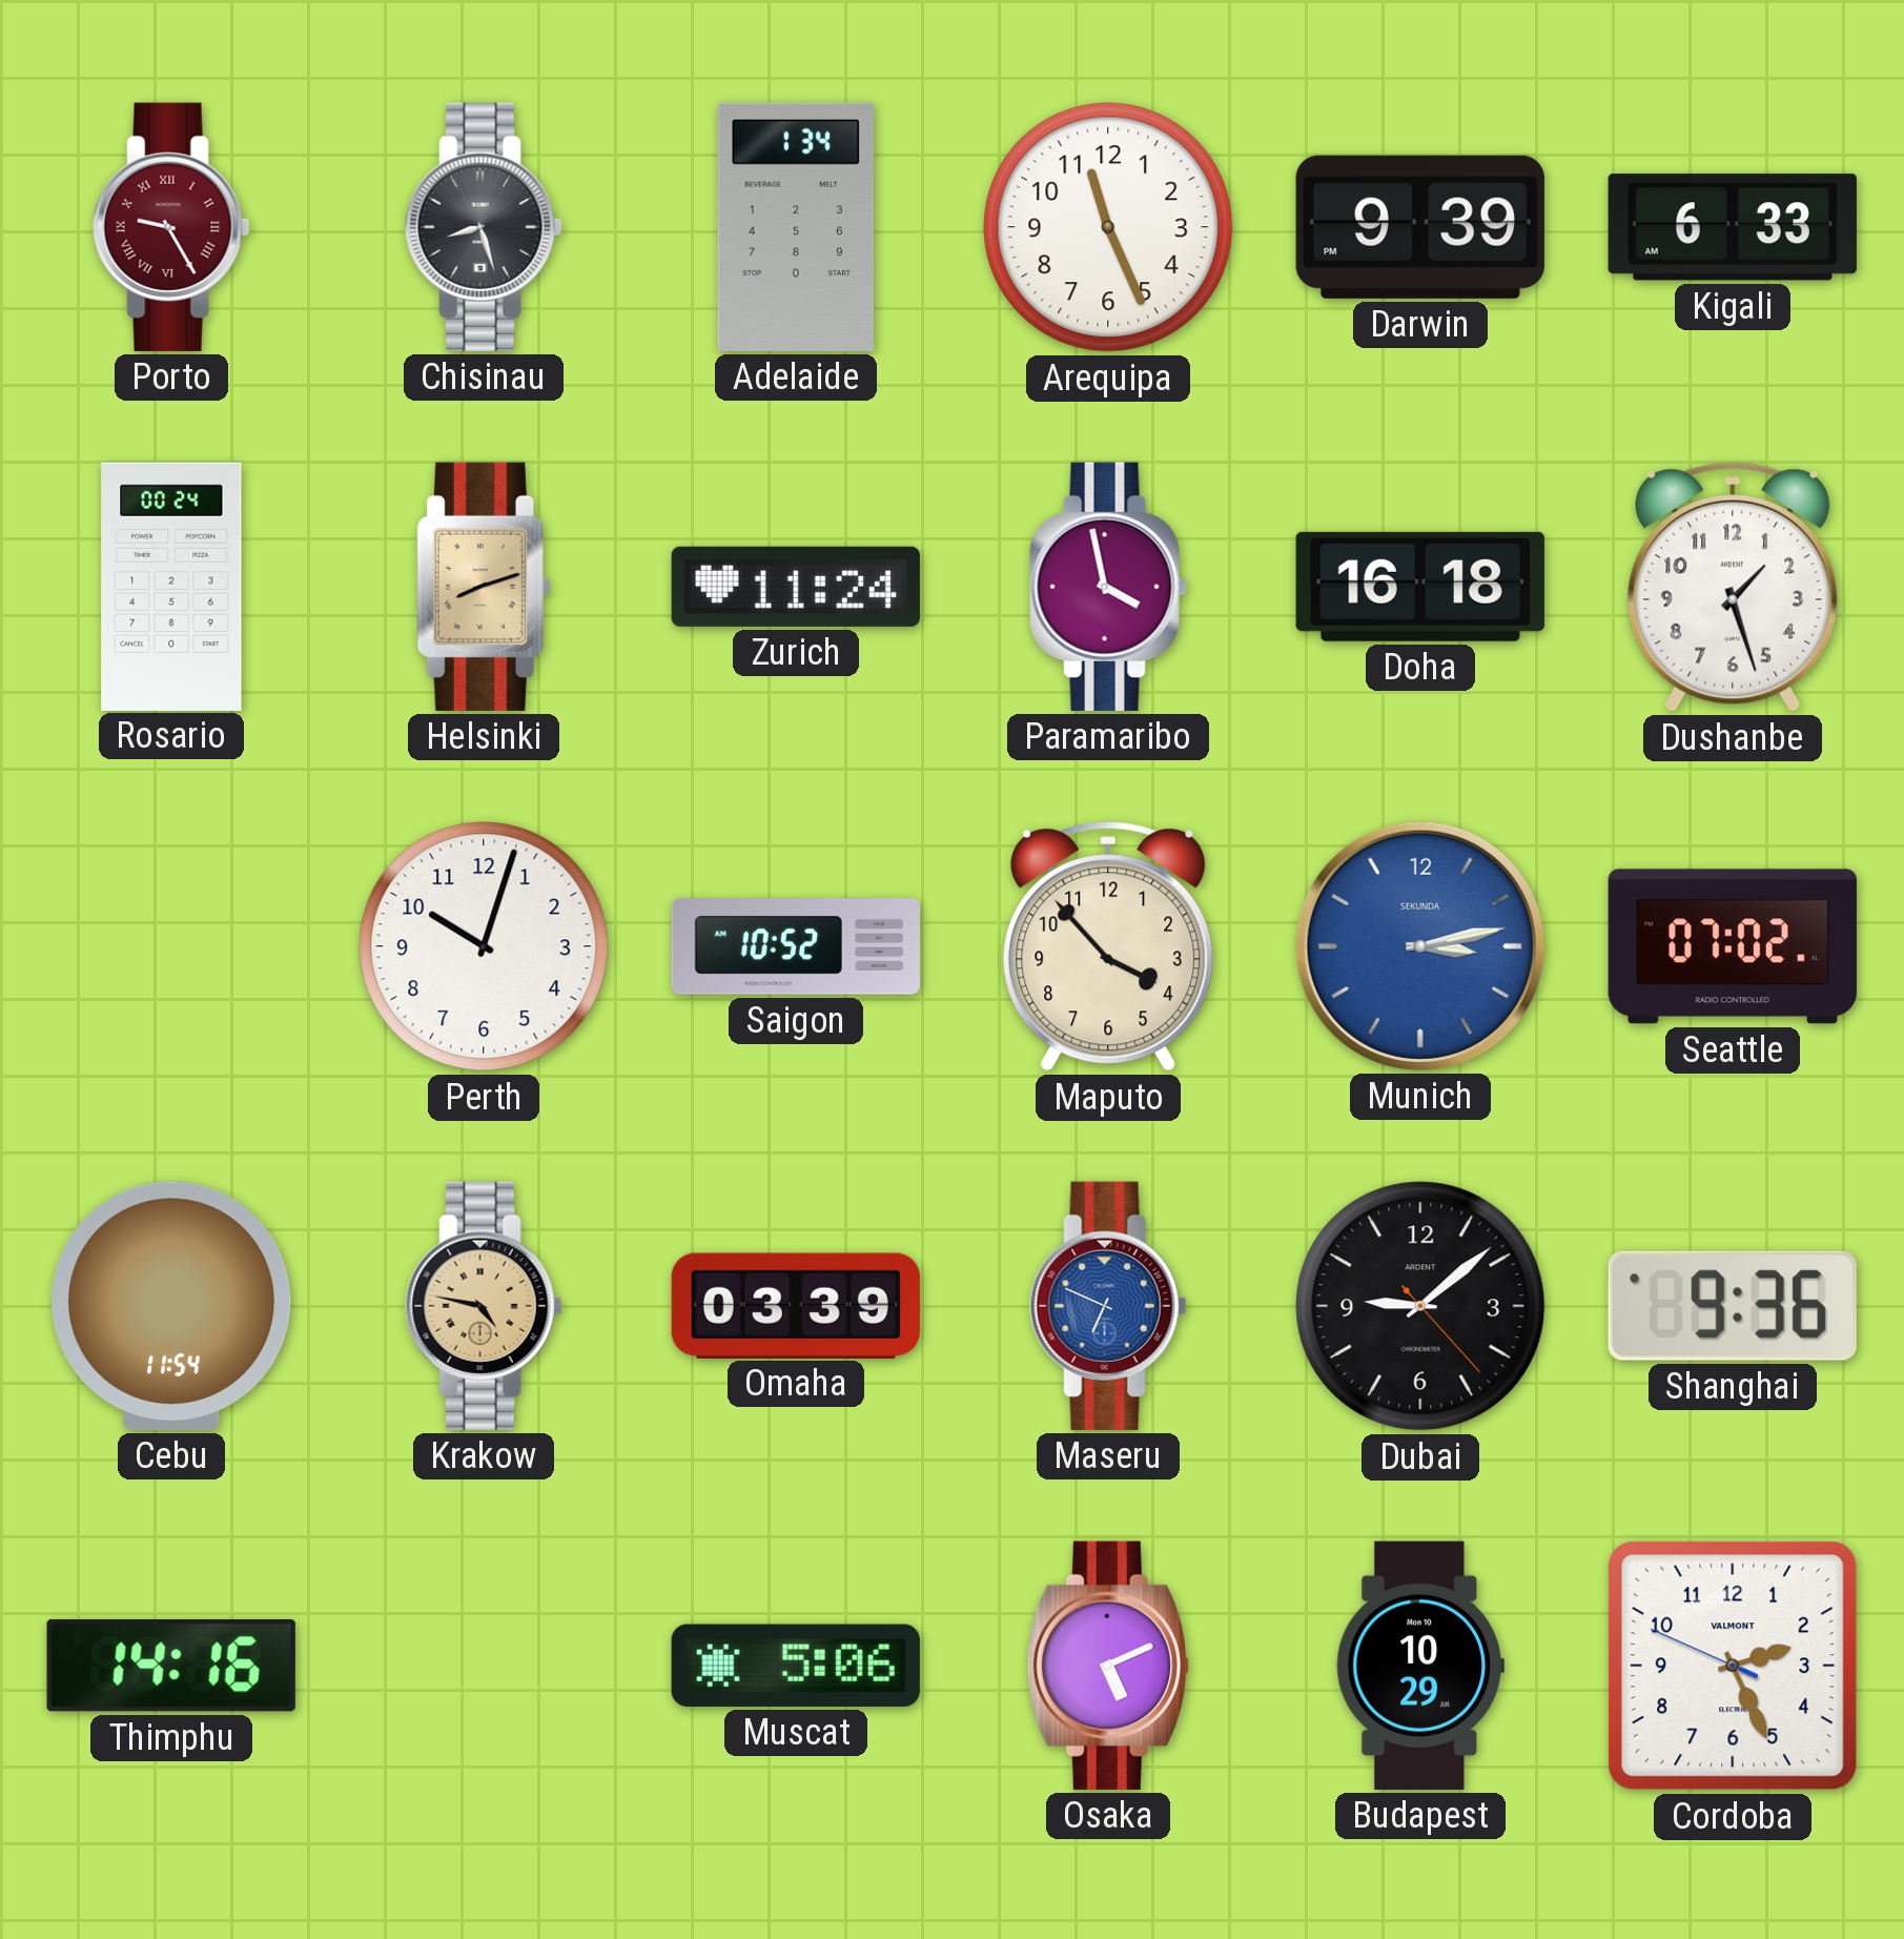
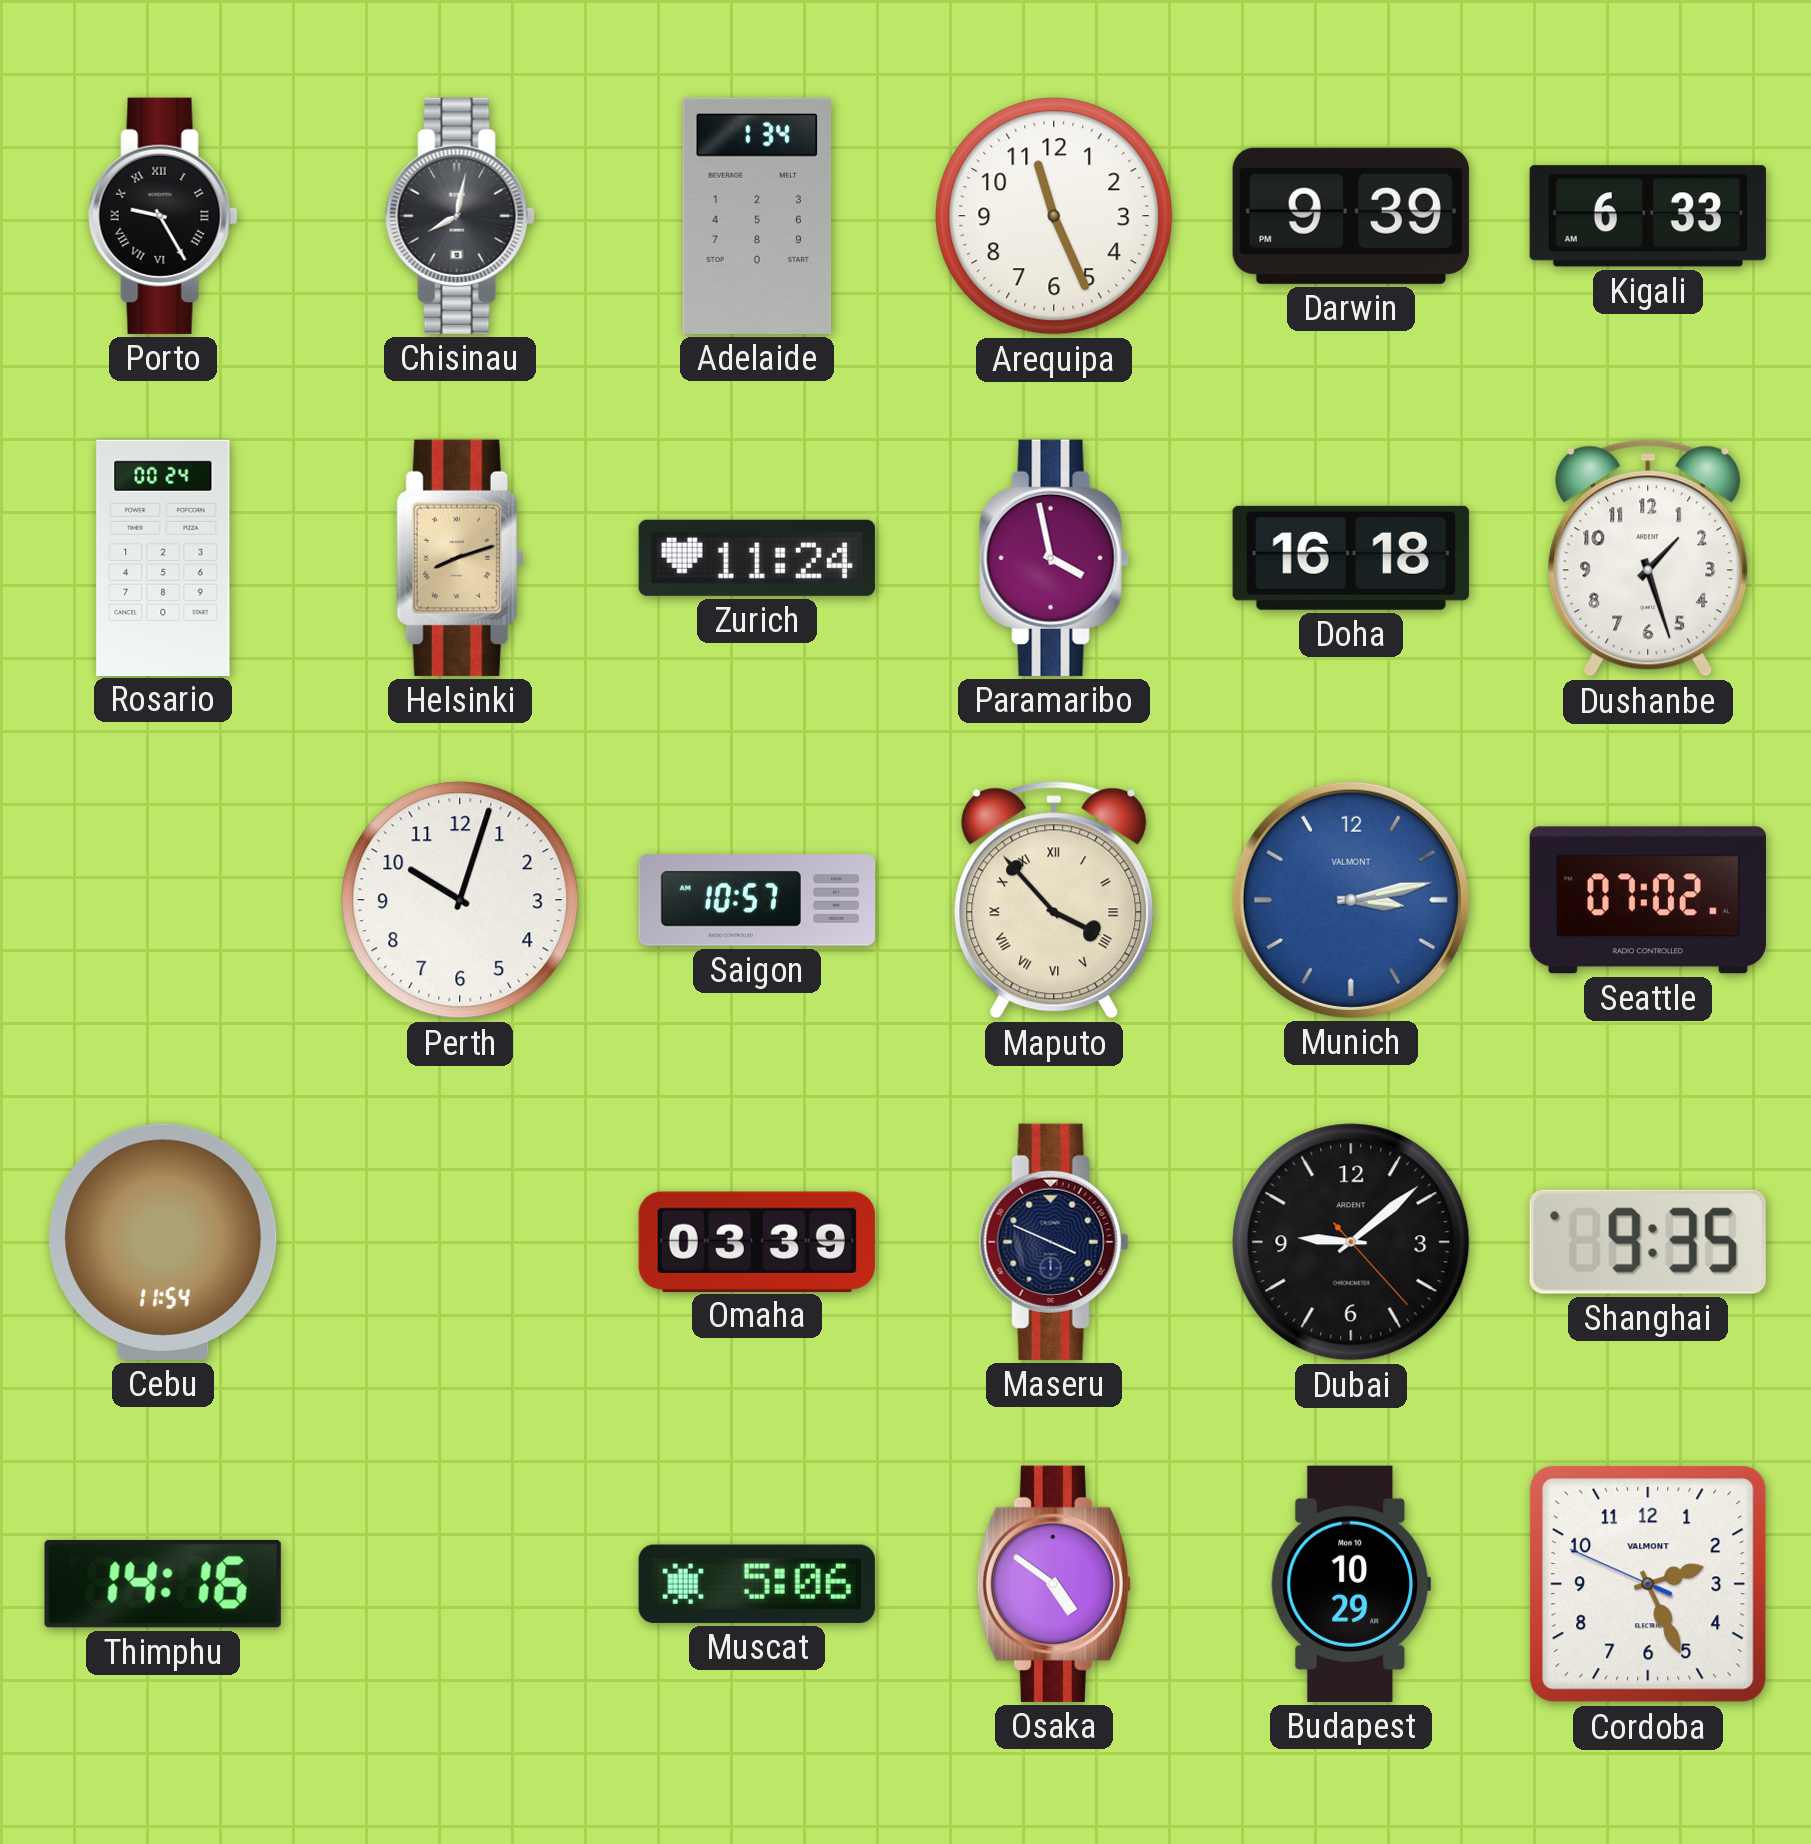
Porto dial: burgundy -> black
Chisinau: 8:27 -> 8:02
Saigon: 10:52 -> 10:57
Maputo numerals: Arabic -> Roman
Munich brand: SEKUNDA -> VALMONT
Krakow: 4:47 -> none
Maseru: 6:49 -> 3:49
Maseru dial: blue -> navy
Shanghai: 9:36 -> 9:35
Osaka: 5:11 -> 4:51
